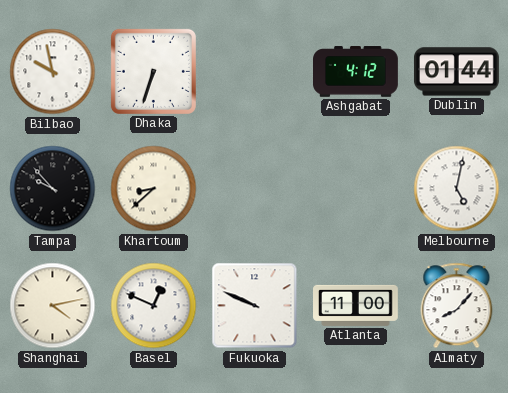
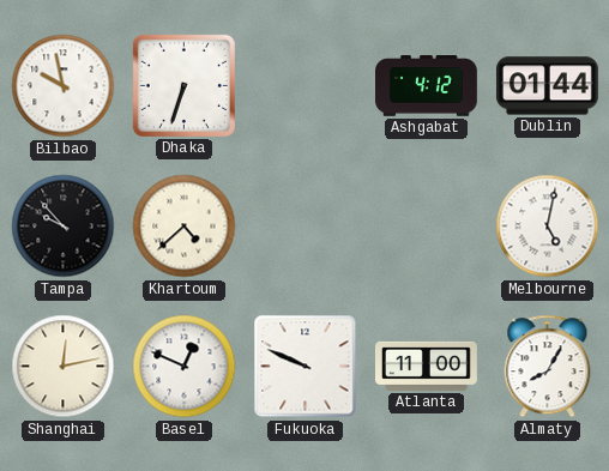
Khartoum: 8:38 -> 4:38
Shanghai: 4:13 -> 12:13
Almaty: 8:07 -> 8:05
